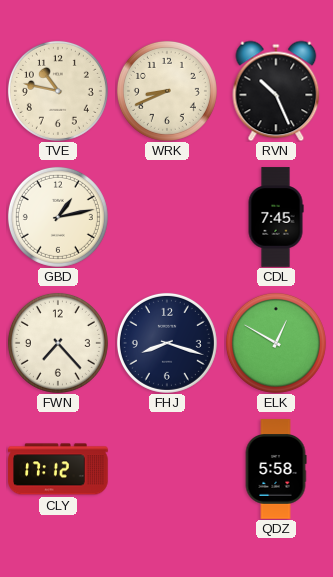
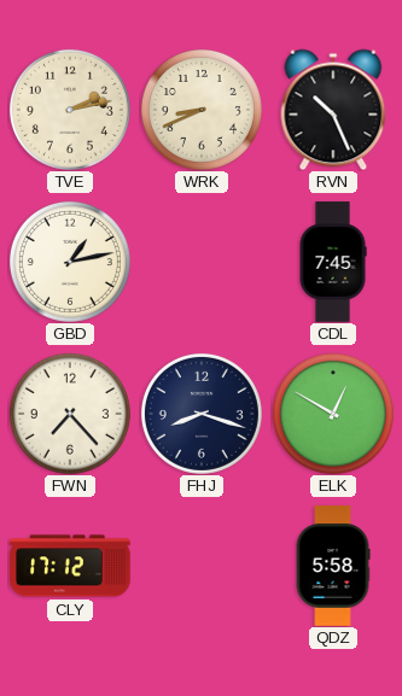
TVE: 10:47 -> 2:13
